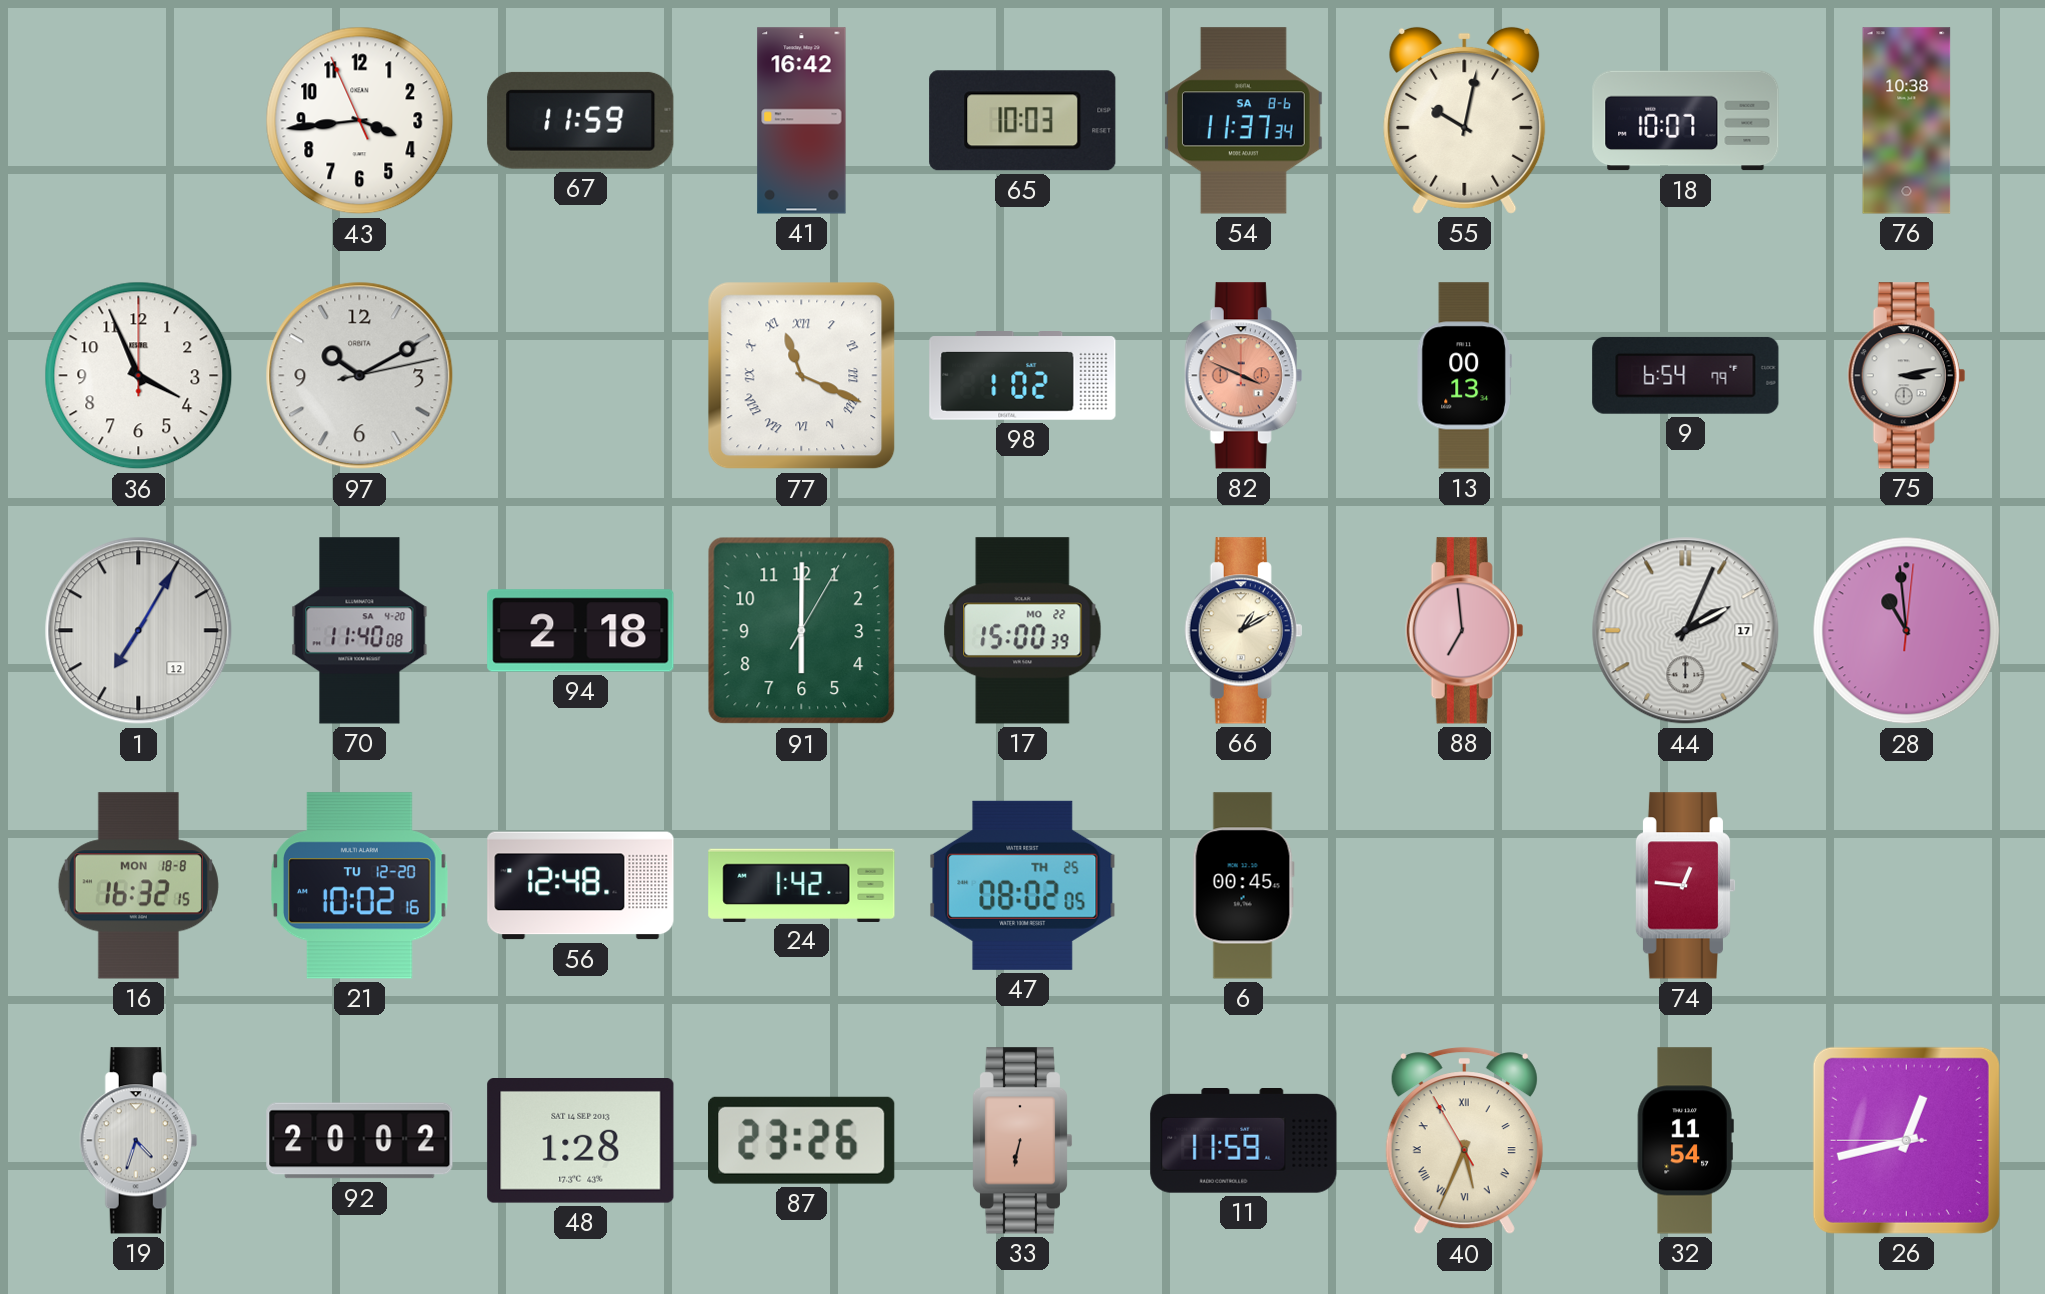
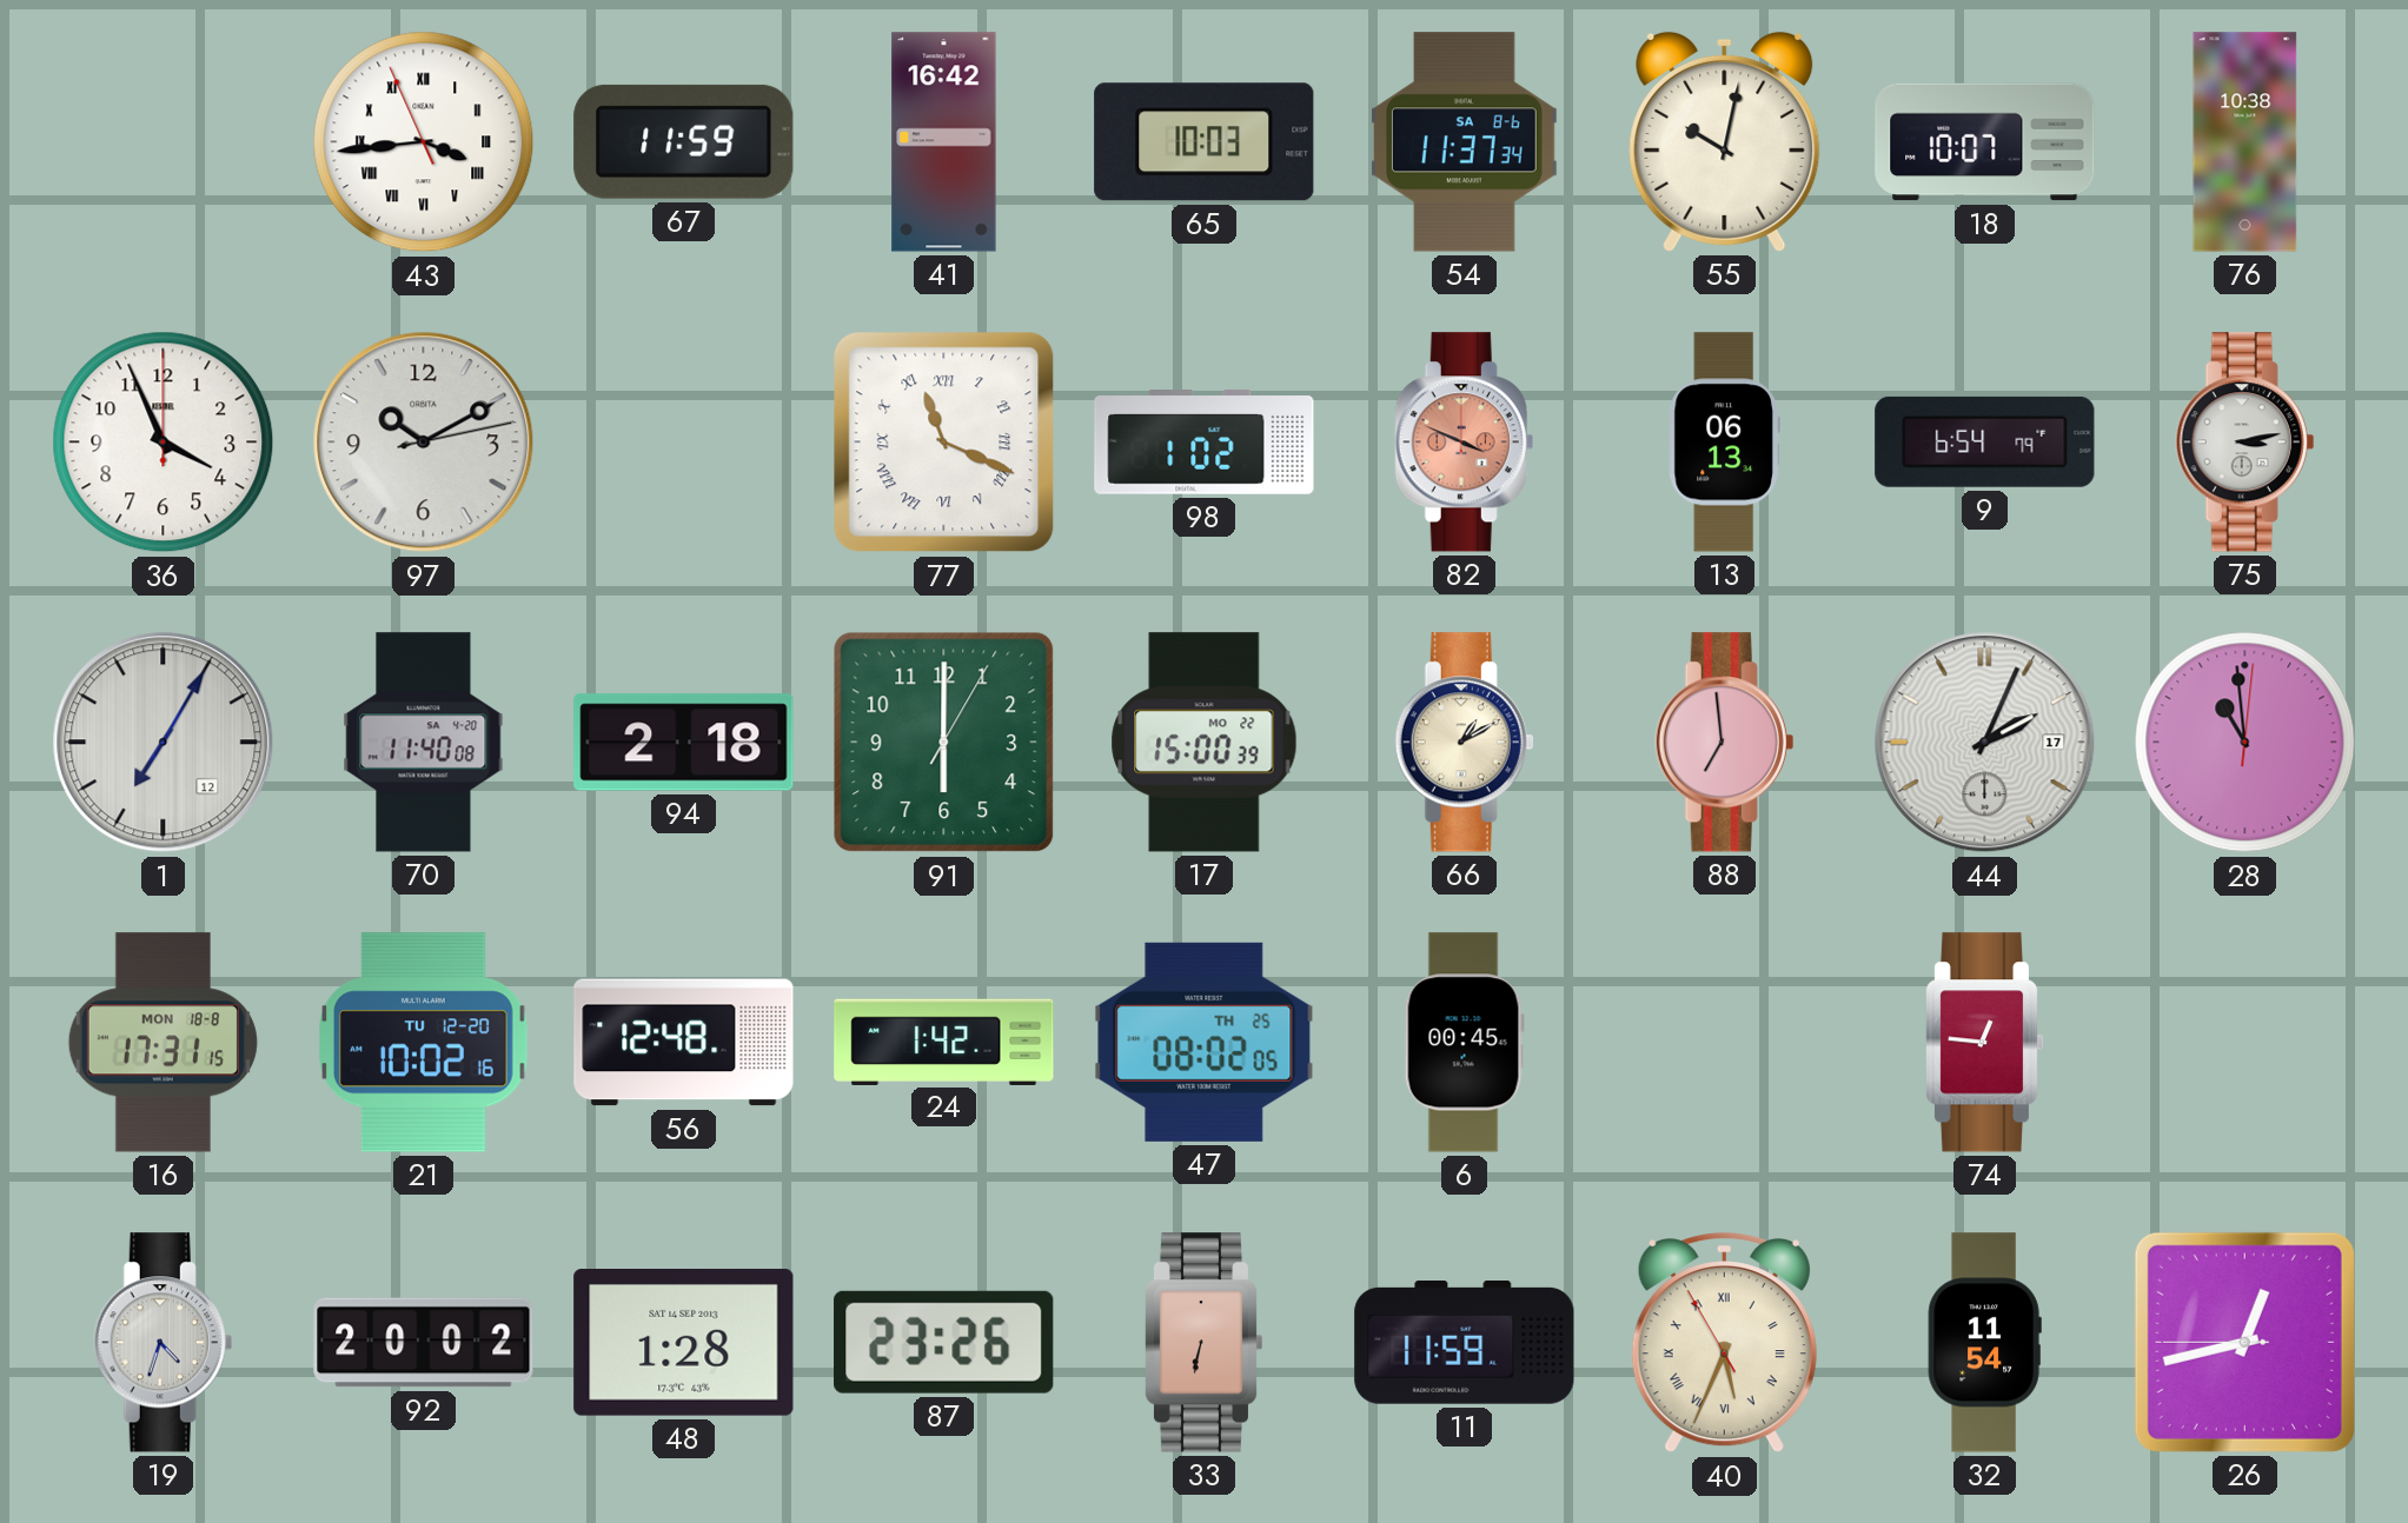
43 numerals: Arabic -> Roman
13: 00:13 -> 06:13
16: 16:32 -> 17:31
